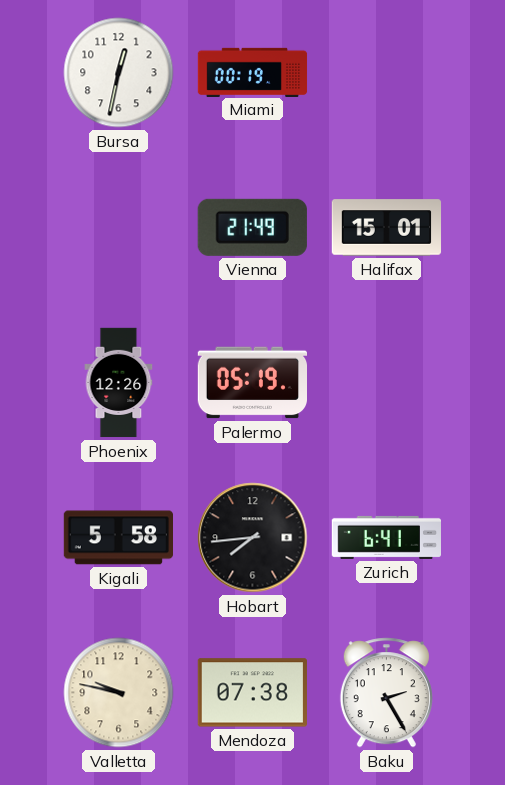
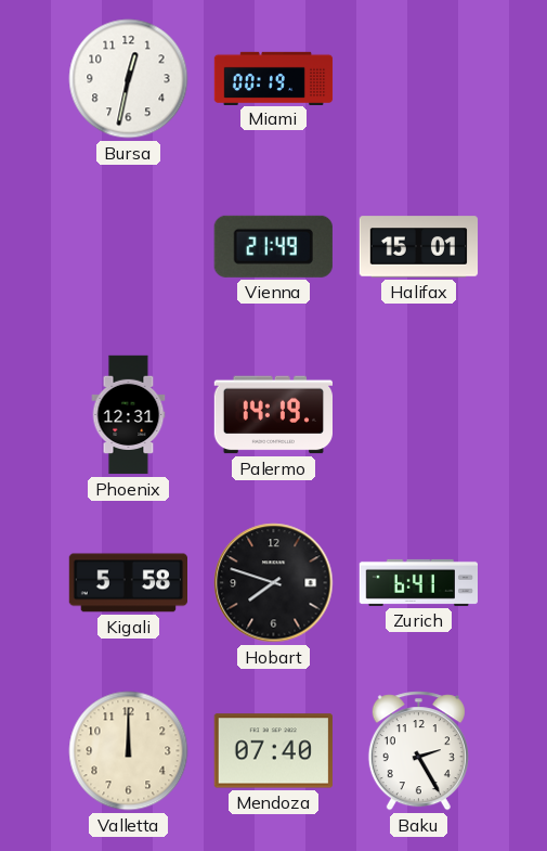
Phoenix: 12:26 -> 12:31
Palermo: 05:19 -> 14:19
Hobart: 7:44 -> 7:48
Valletta: 9:47 -> 12:00
Mendoza: 07:38 -> 07:40
